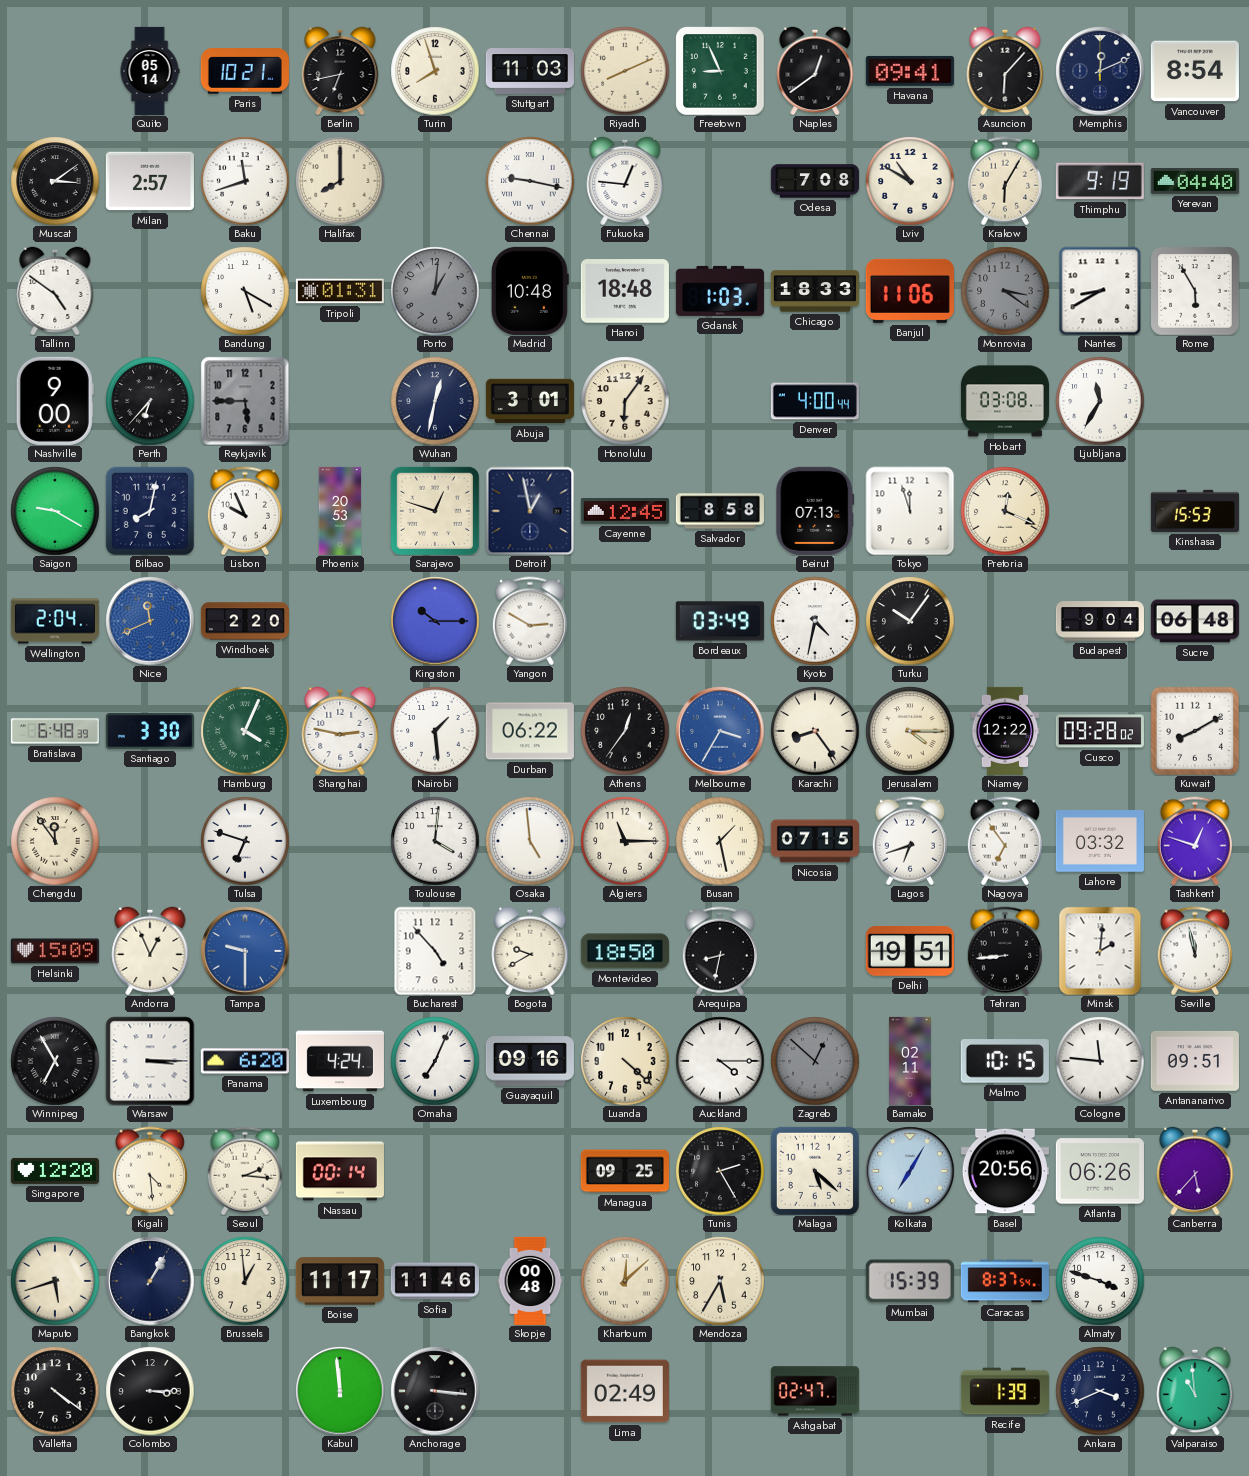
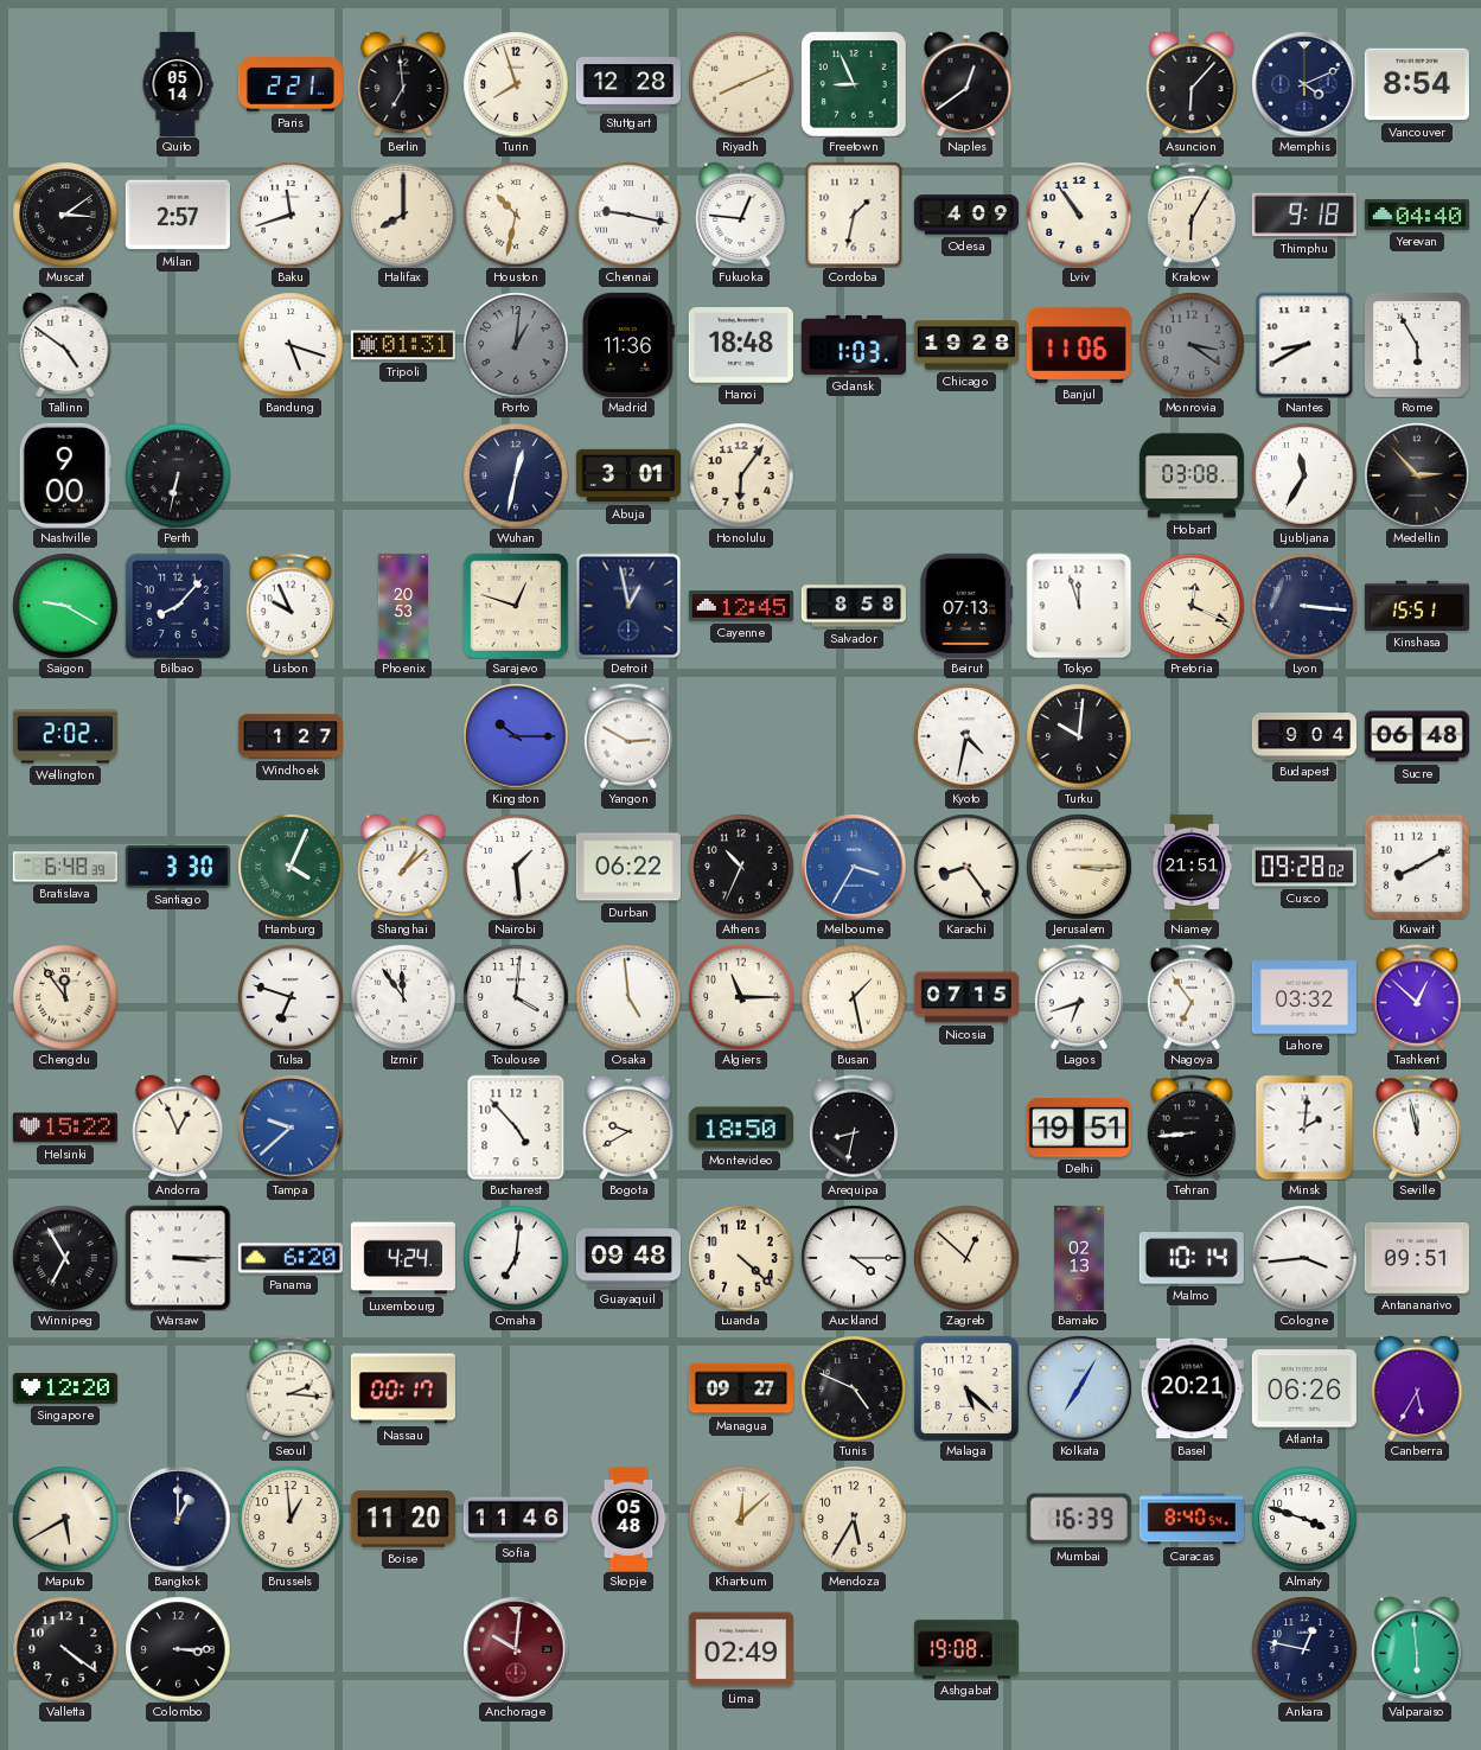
Paris: 10:21 -> 2:21
Berlin: 6:43 -> 6:59
Stuttgart: 11:03 -> 12:28
Havana: 09:41 -> none
Memphis: 12:11 -> 4:11
Houston: none -> 10:32
Cordoba: none -> 1:32
Odesa: 7:08 -> 4:09
Lviv: 10:50 -> 10:54
Thimphu: 9:19 -> 9:18
Bandung: 5:20 -> 5:18
Madrid: 10:48 -> 11:36
Chicago: 18:33 -> 19:28
Perth: 6:37 -> 6:32
Reykjavik: 5:45 -> none
Denver: 4:00 -> none
Medellin: none -> 2:53
Bilbao: 8:02 -> 8:07
Lyon: none -> 3:16
Kinshasa: 15:53 -> 15:51
Wellington: 2:04 -> 2:02
Nice: 11:41 -> none
Windhoek: 2:20 -> 1:27
Bordeaux: 03:49 -> none
Turku: 10:06 -> 10:01
Shanghai: 2:47 -> 1:08
Athens: 12:36 -> 10:34
Jerusalem: 4:15 -> 3:15
Niamey: 12:22 -> 21:51
Izmir: none -> 11:54
Tashkent: 12:48 -> 12:52
Helsinki: 15:09 -> 15:22
Tampa: 9:30 -> 9:38
Omaha: 7:04 -> 7:01
Guayaquil: 09:16 -> 09:48
Zagreb dial: grey -> cream
Bamako: 02:11 -> 02:13
Malmo: 10:15 -> 10:14
Cologne: 11:46 -> 3:44
Kigali: 4:29 -> none
Nassau: 00:14 -> 00:17
Managua: 09:25 -> 09:27
Tunis: 2:25 -> 4:49
Basel: 20:56 -> 20:21
Canberra: 5:37 -> 5:35
Maputo: 5:42 -> 5:40
Bangkok: 1:05 -> 1:00
Boise: 11:17 -> 11:20
Skopje: 00:48 -> 05:48
Mumbai: 15:39 -> 16:39
Caracas: 8:37 -> 8:40
Kabul: 11:59 -> none
Anchorage: 3:16 -> 10:01
Anchorage dial: black -> burgundy
Ashgabat: 02:47 -> 19:08
Recife: 1:39 -> none
Ankara: 3:41 -> 12:47
Valparaiso: 10:59 -> 5:59
